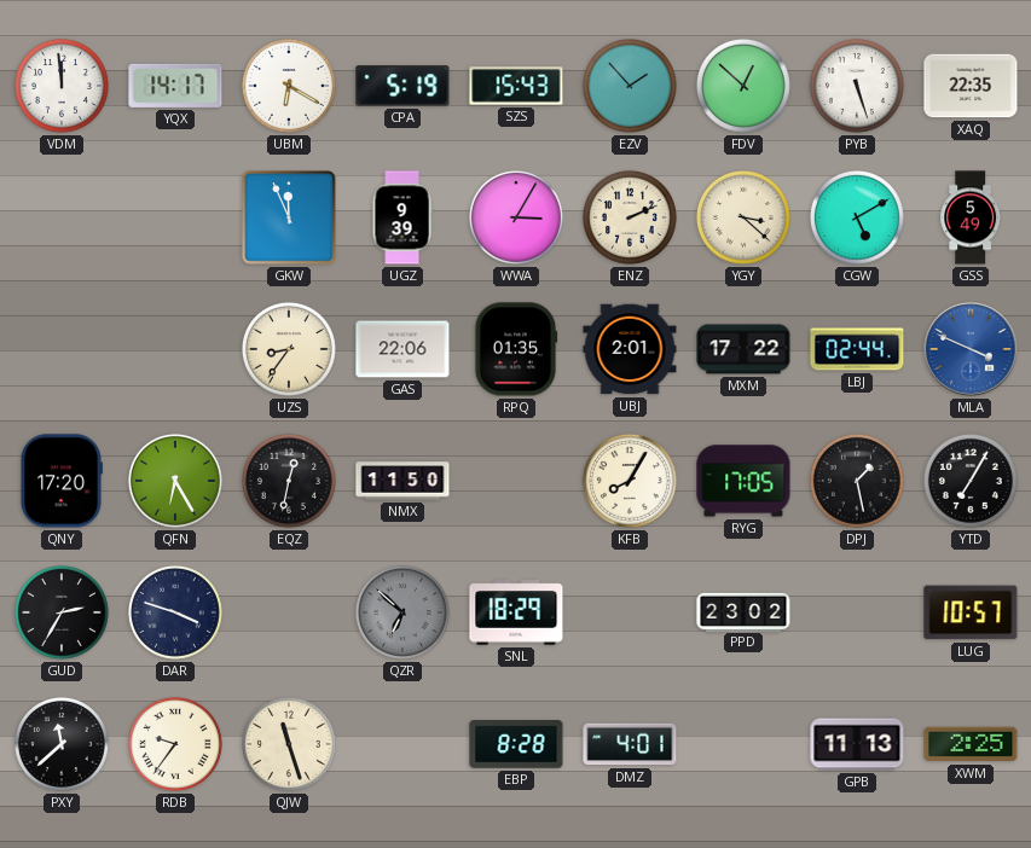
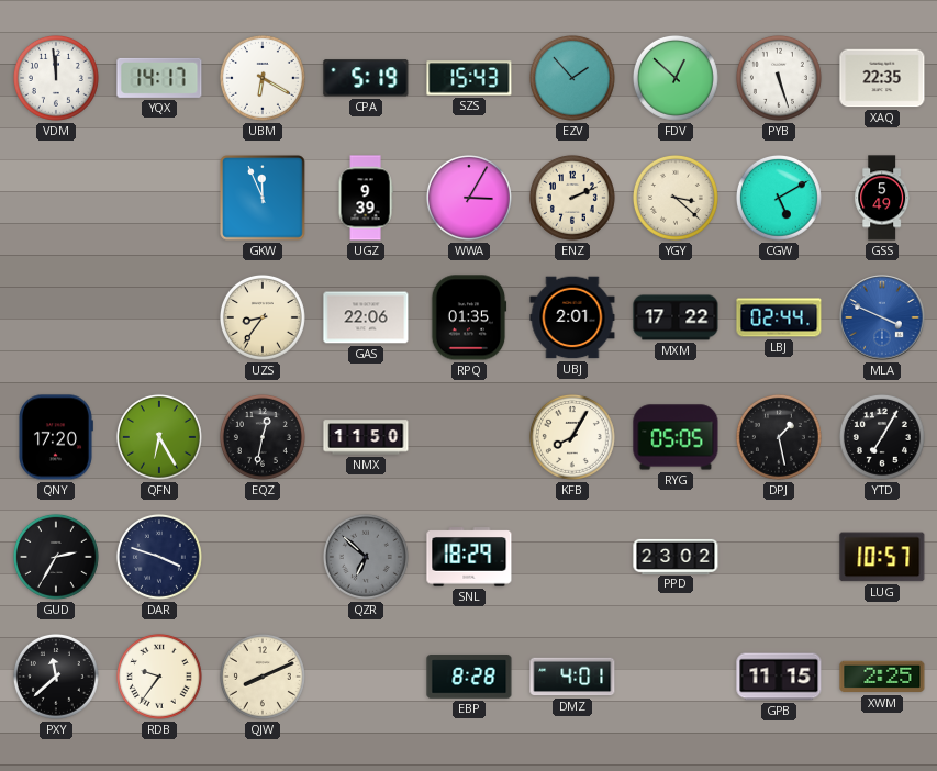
RYG: 17:05 -> 05:05
QJW: 11:27 -> 8:11
GPB: 11:13 -> 11:15
